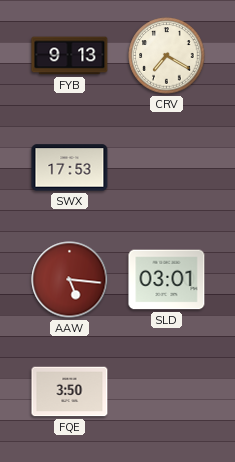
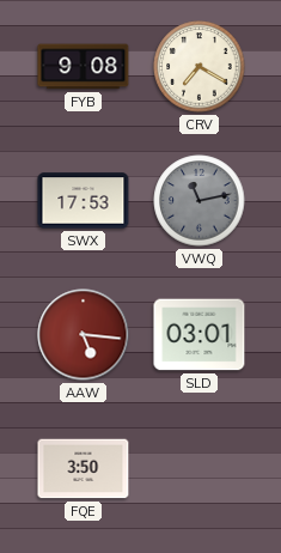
FYB: 9:13 -> 9:08
VWQ: none -> 11:13
